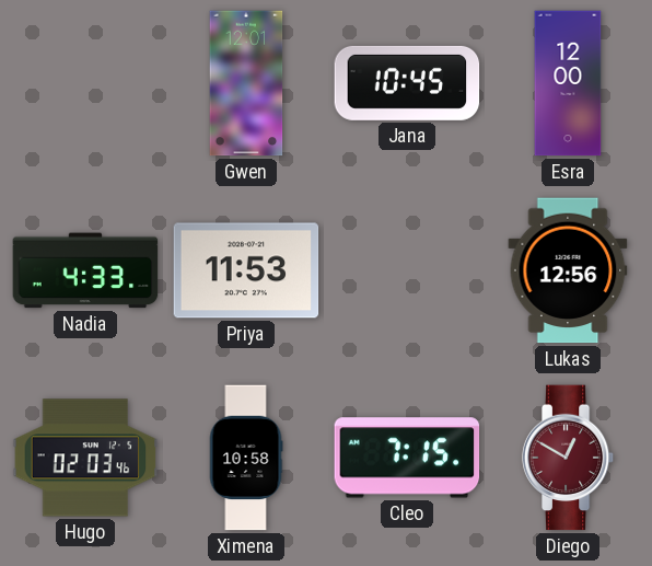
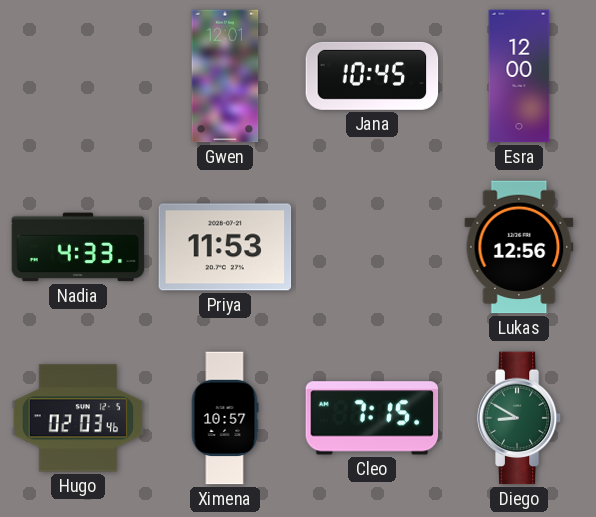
Ximena: 10:58 -> 10:57
Diego: 12:50 -> 8:50
Diego dial: burgundy -> green
